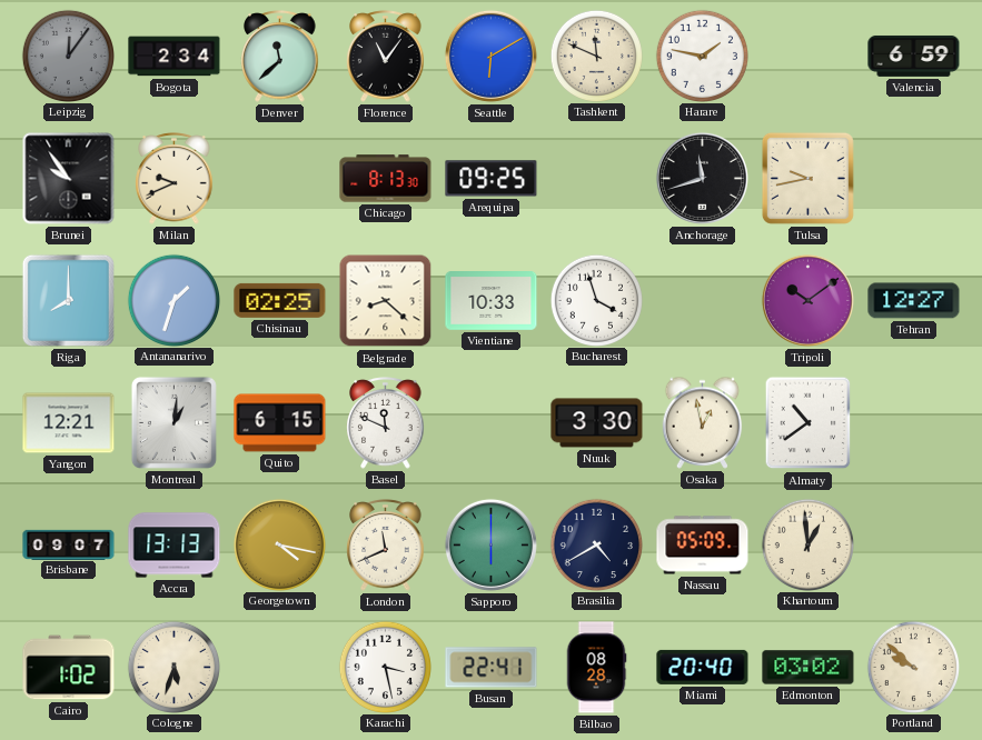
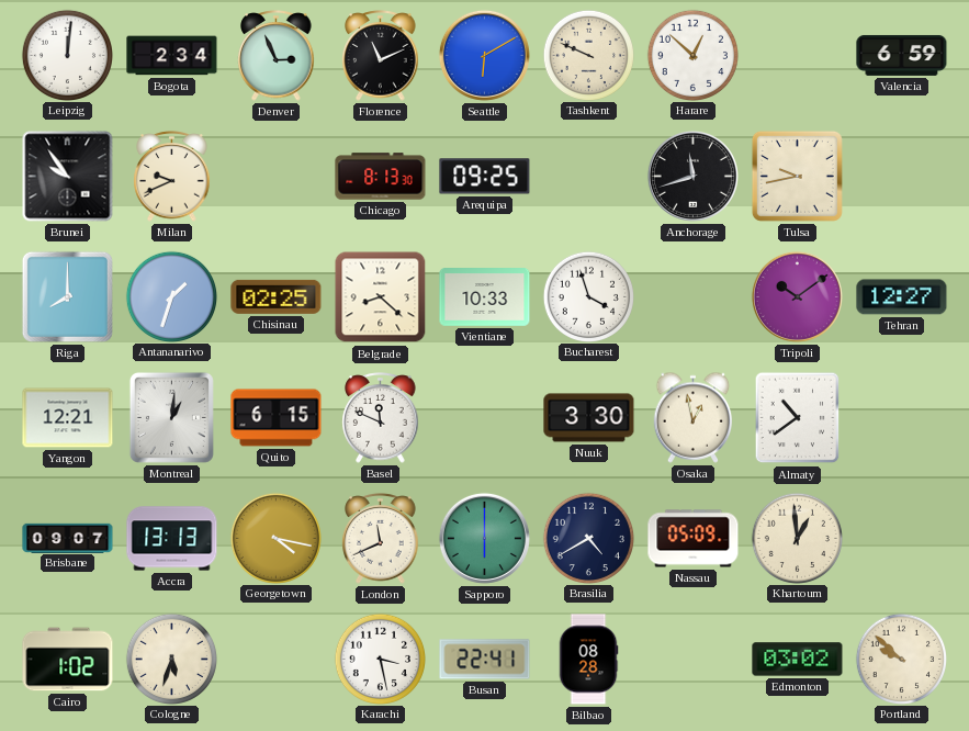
Leipzig: 12:06 -> 12:01
Leipzig dial: grey -> white
Denver: 11:38 -> 2:56
Florence: 11:06 -> 11:11
Tashkent: 11:49 -> 9:49
Harare: 1:47 -> 12:52
Miami: 20:40 -> none
